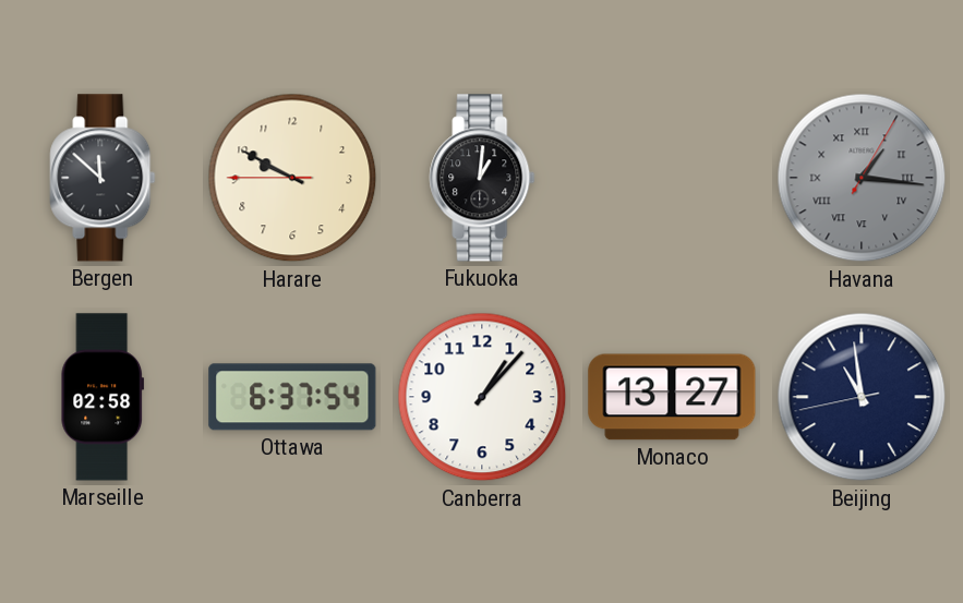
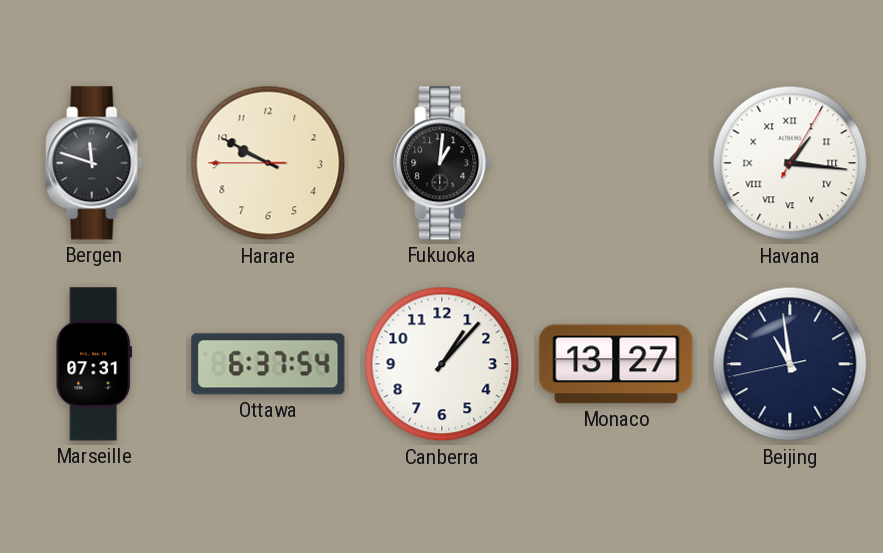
Bergen: 11:52 -> 11:48
Havana dial: grey -> white
Marseille: 02:58 -> 07:31
